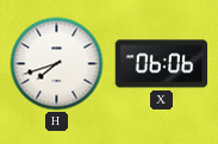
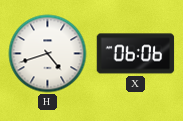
H: 7:42 -> 4:42
